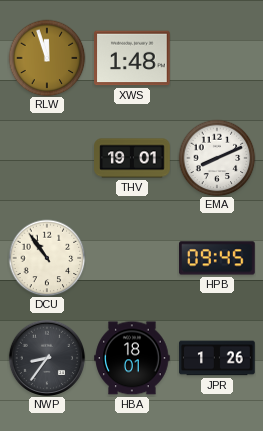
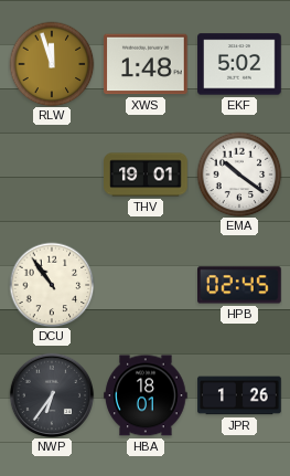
EKF: none -> 5:02
EMA: 8:11 -> 10:21
HPB: 09:45 -> 02:45
NWP: 8:36 -> 6:36
